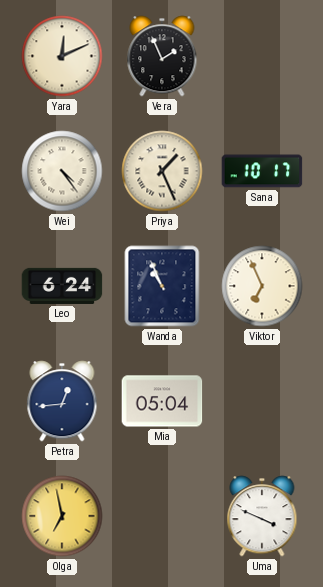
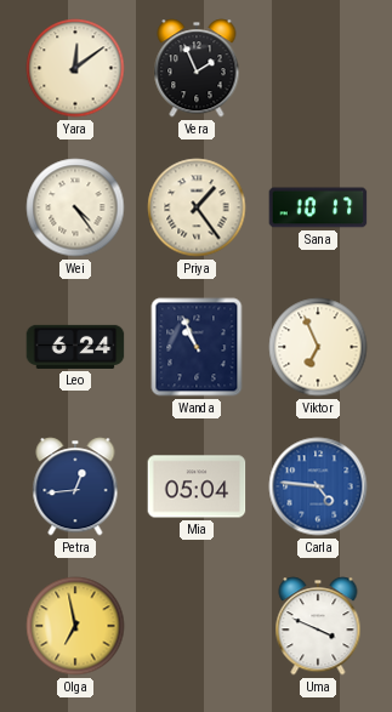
Yara: 12:11 -> 12:09
Priya: 1:26 -> 1:24
Carla: none -> 4:46
